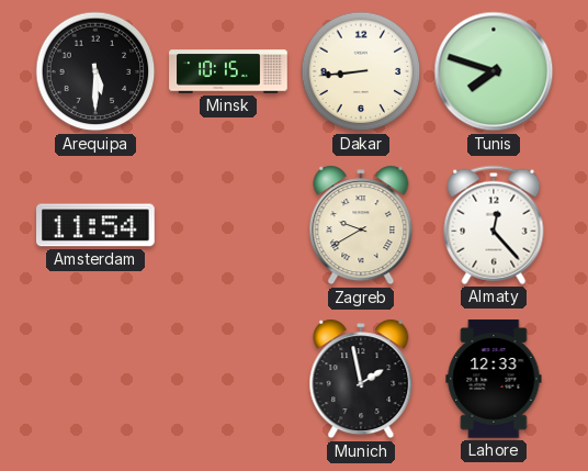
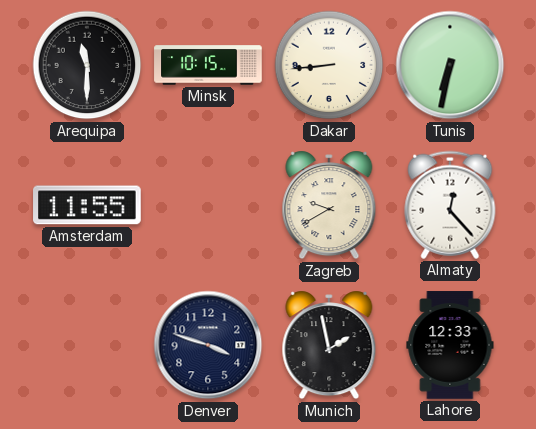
Arequipa: 5:30 -> 11:30
Tunis: 7:48 -> 6:32
Amsterdam: 11:54 -> 11:55
Denver: none -> 3:48
